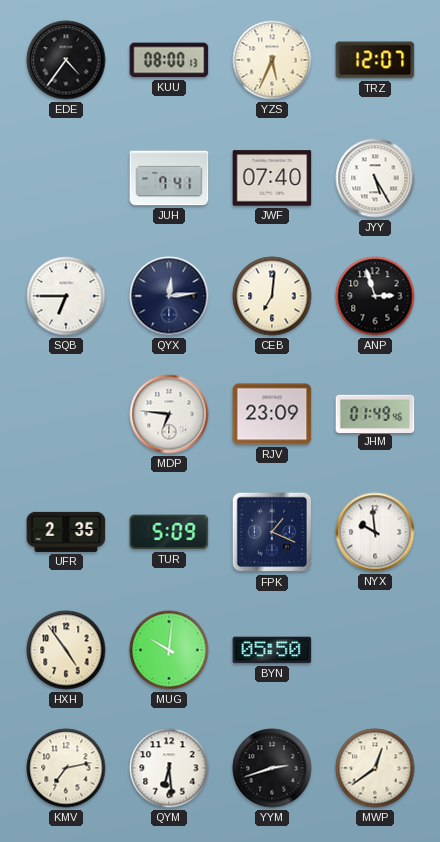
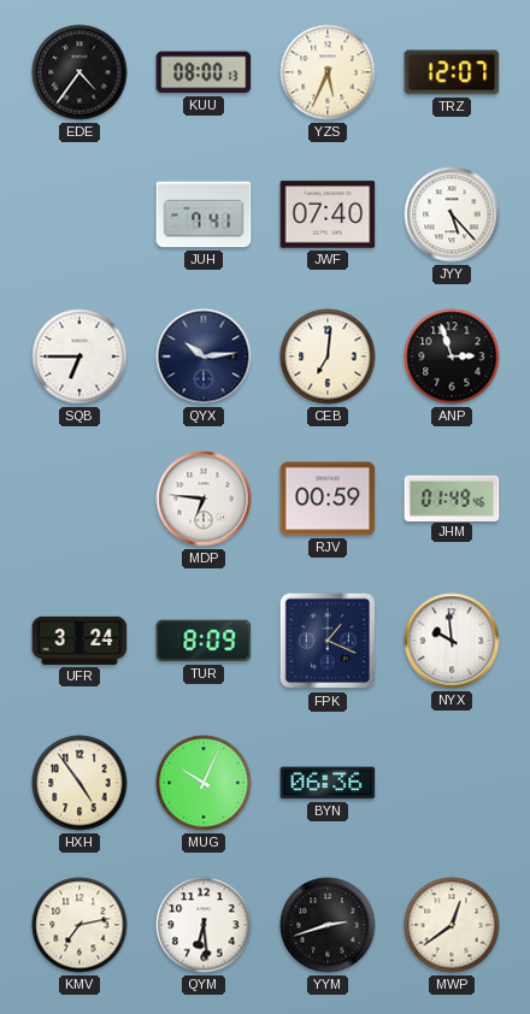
JYY: 5:25 -> 5:23
QYX: 12:14 -> 10:14
RJV: 23:09 -> 00:59
UFR: 2:35 -> 3:24
TUR: 5:09 -> 8:09
MUG: 10:01 -> 10:04
BYN: 05:50 -> 06:36
